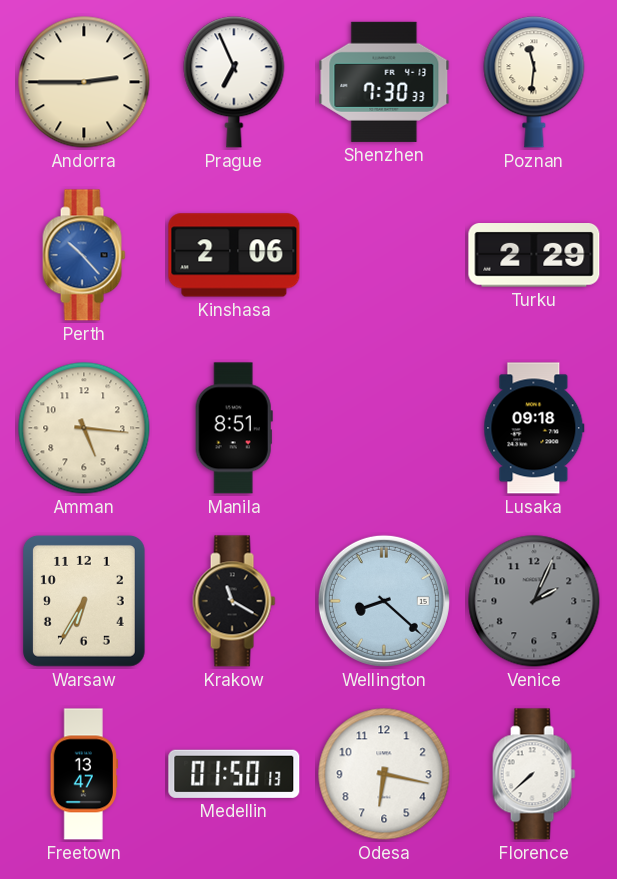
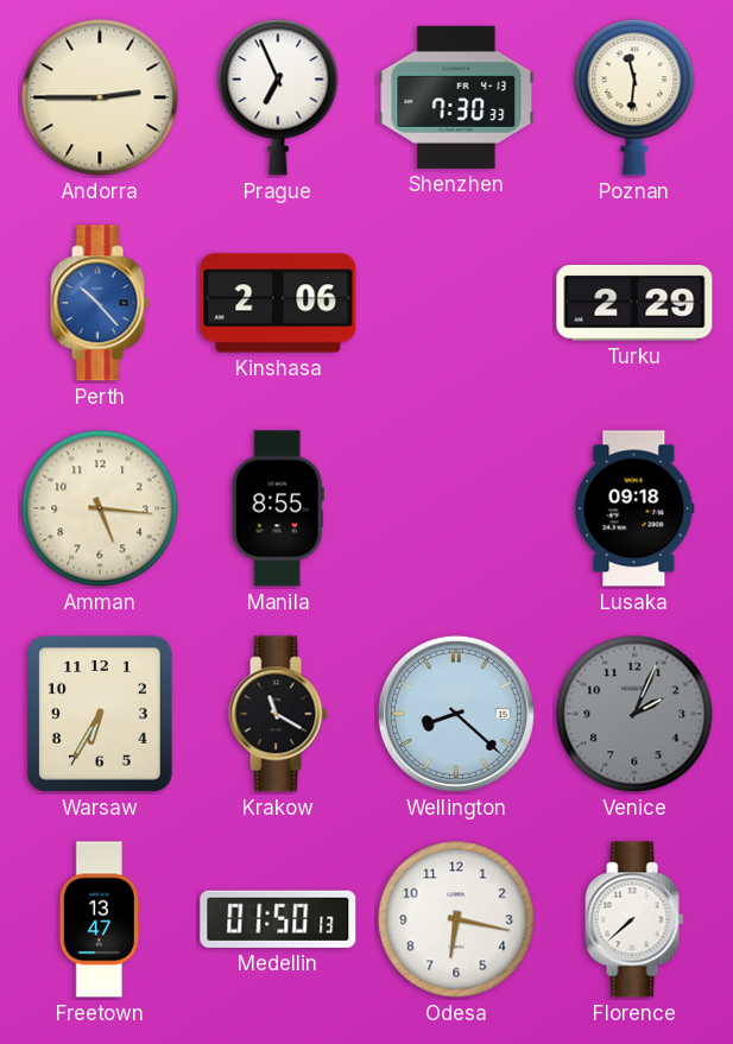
Manila: 8:51 -> 8:55
